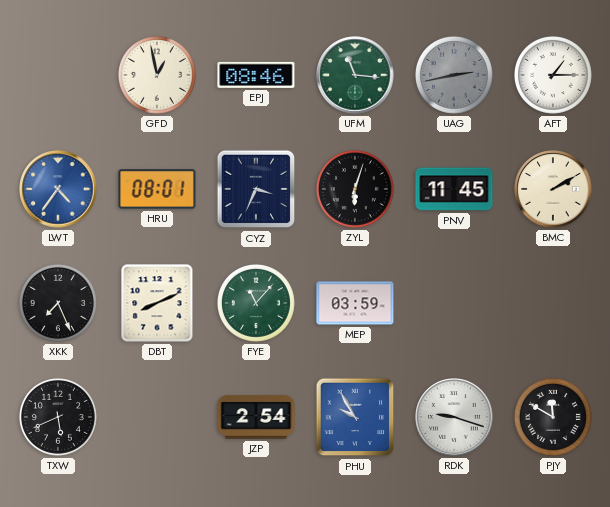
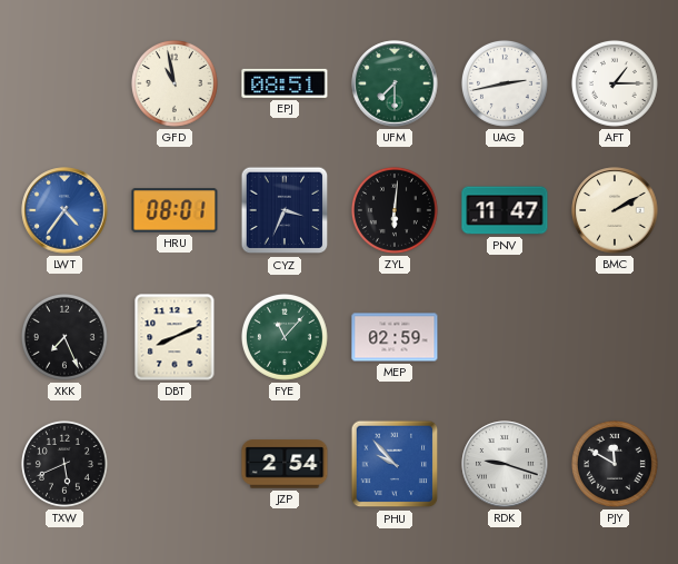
GFD: 12:58 -> 10:58
EPJ: 08:46 -> 08:51
UFM: 11:16 -> 7:30
UAG dial: grey -> white
ZYL: 6:03 -> 6:01
PNV: 11:45 -> 11:47
MEP: 03:59 -> 02:59
PHU: 9:55 -> 9:53
